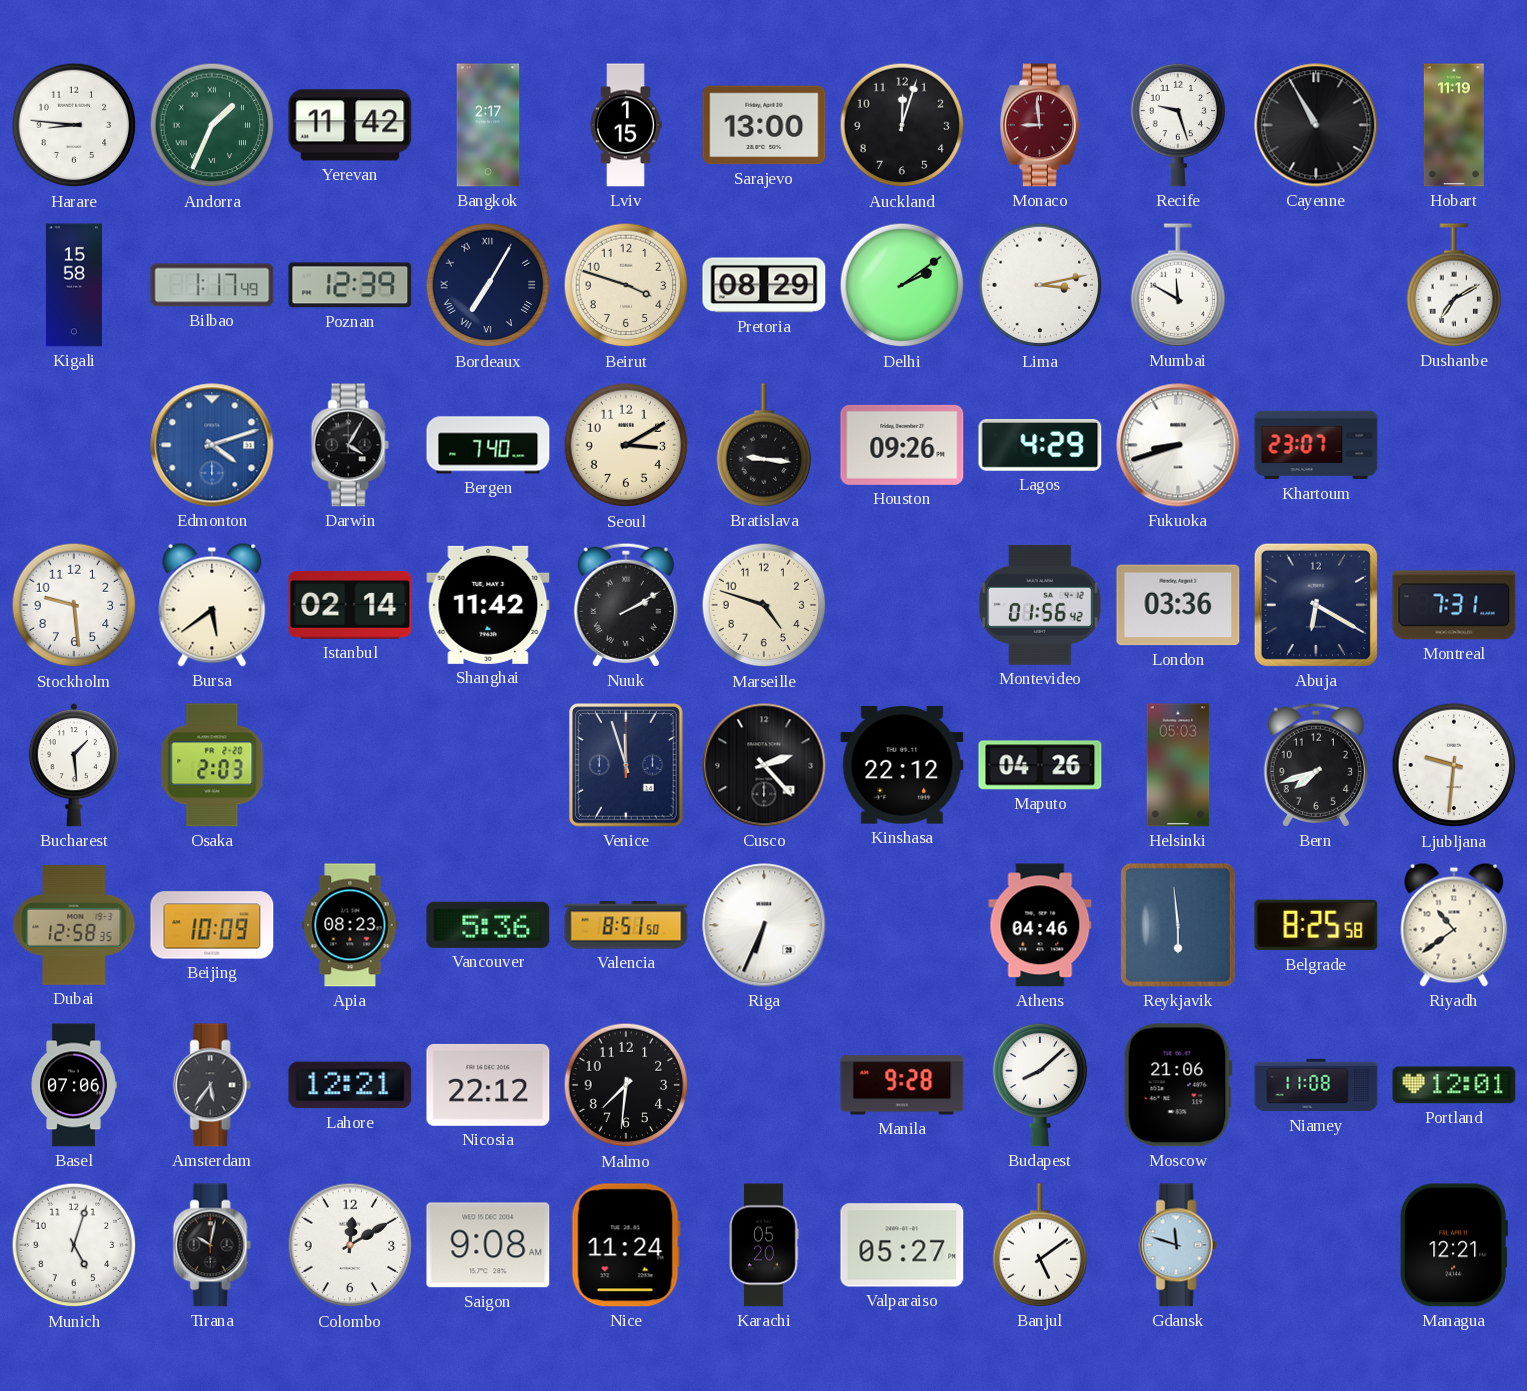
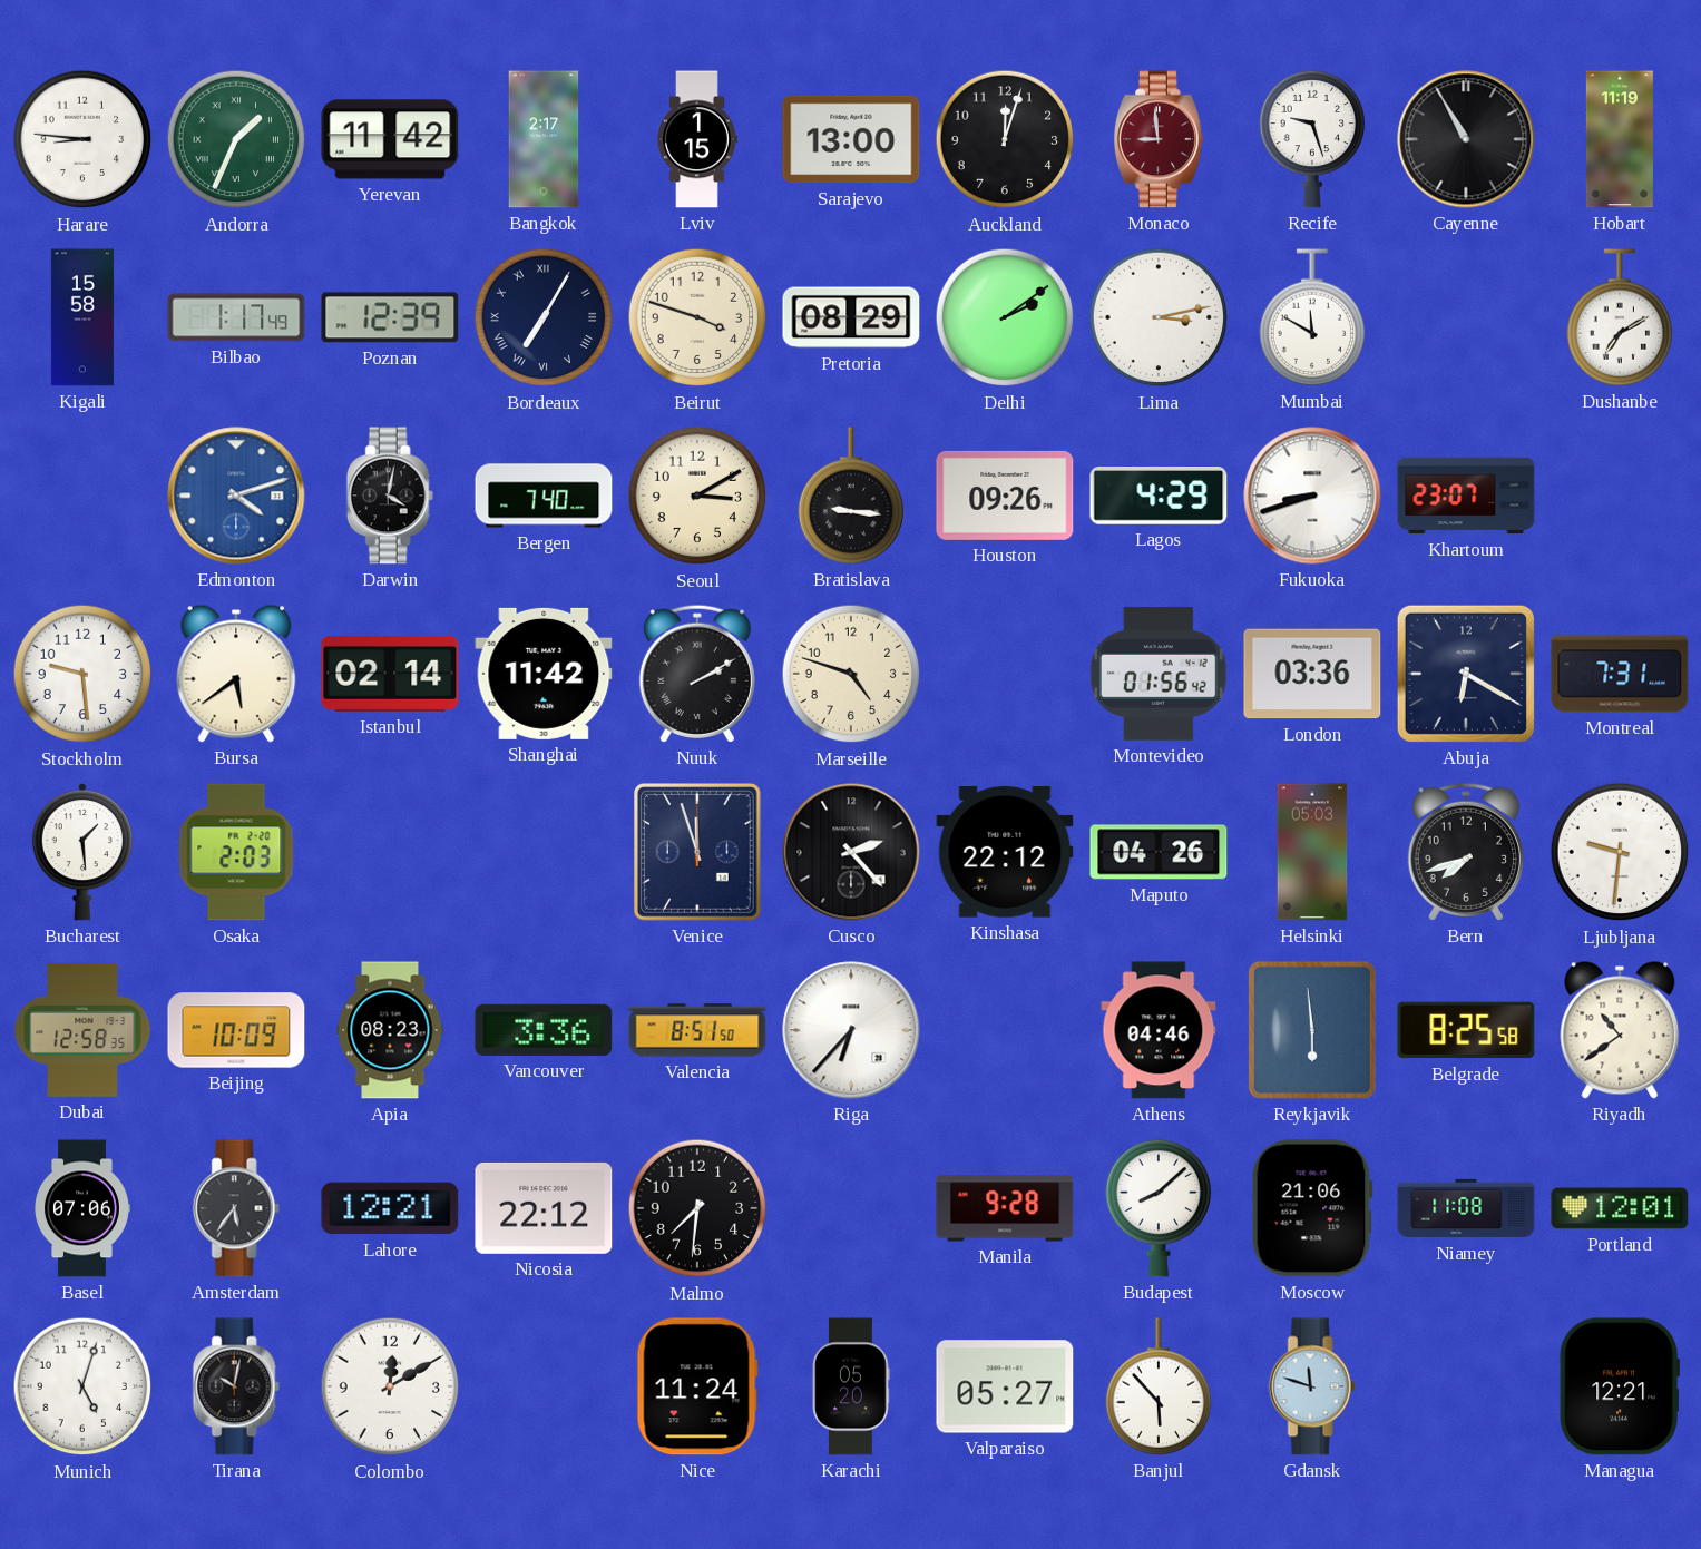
Darwin: 4:05 -> 4:02
Vancouver: 5:36 -> 3:36
Riga: 6:34 -> 6:37
Saigon: 9:08 -> none
Banjul: 5:09 -> 5:53
